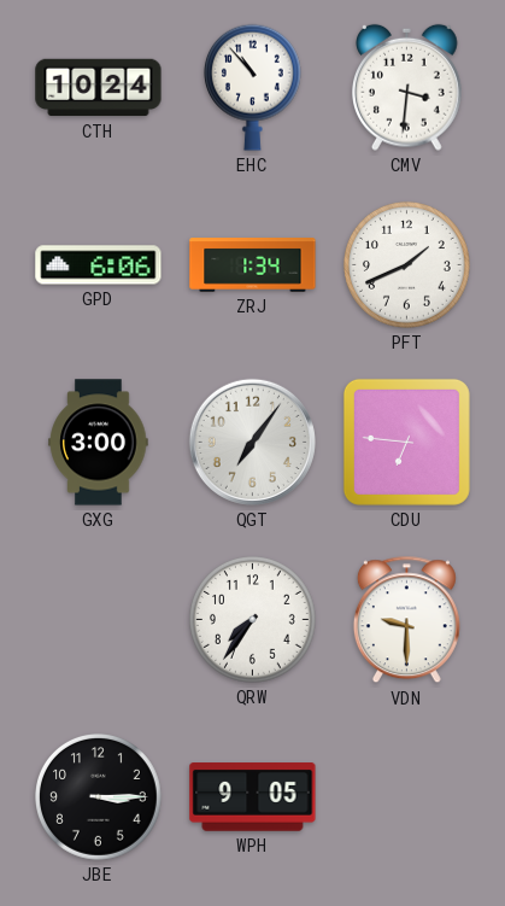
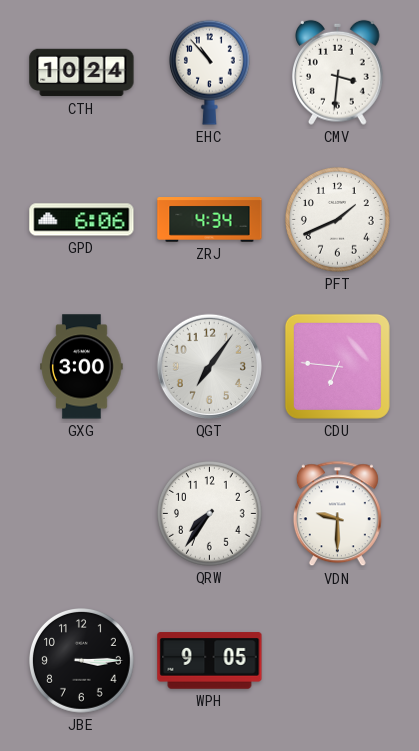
ZRJ: 1:34 -> 4:34
